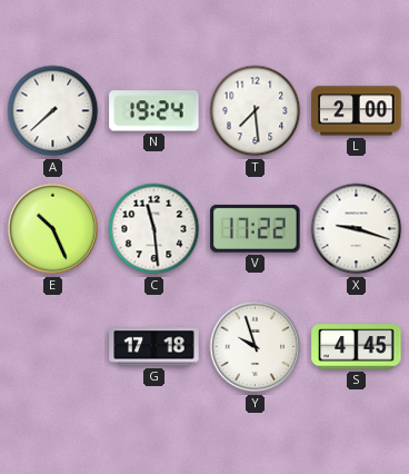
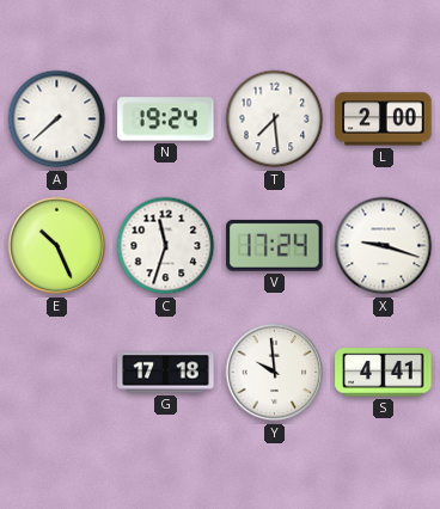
C: 11:29 -> 11:33
V: 17:22 -> 17:24
Y: 9:57 -> 9:59
S: 4:45 -> 4:41
